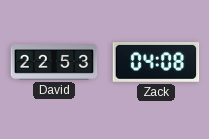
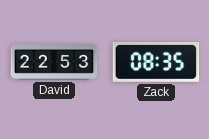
Zack: 04:08 -> 08:35
